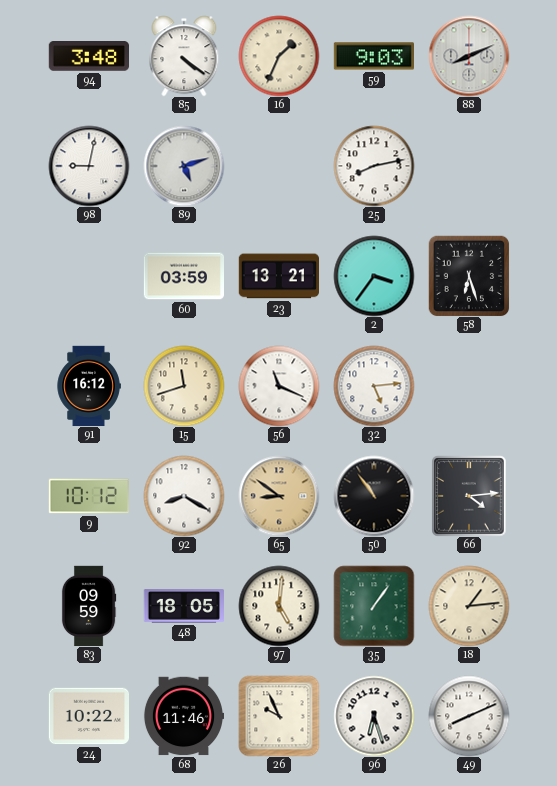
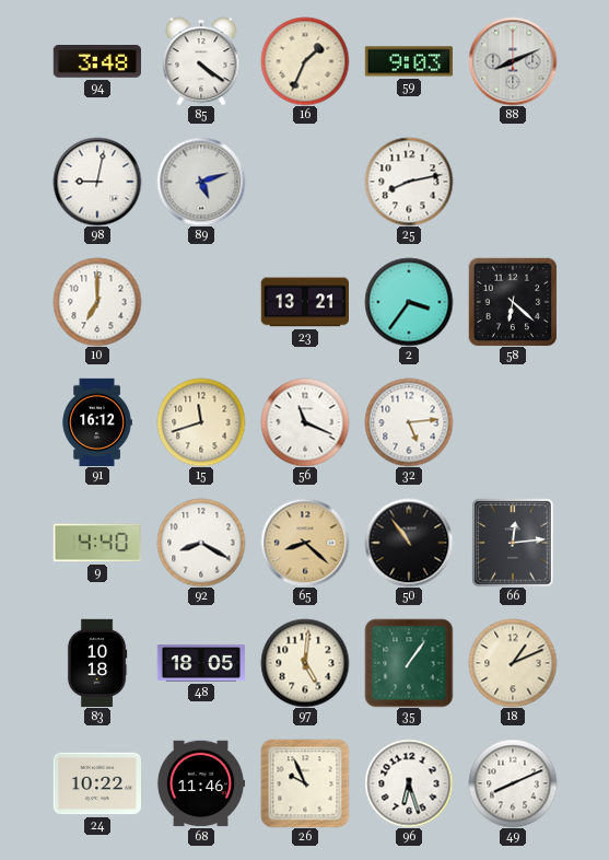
10: none -> 7:00
60: 03:59 -> none
58: 6:27 -> 6:22
9: 10:12 -> 4:40
65: 8:51 -> 8:22
66: 4:14 -> 12:14
83: 09:59 -> 10:18
18: 1:14 -> 1:11
